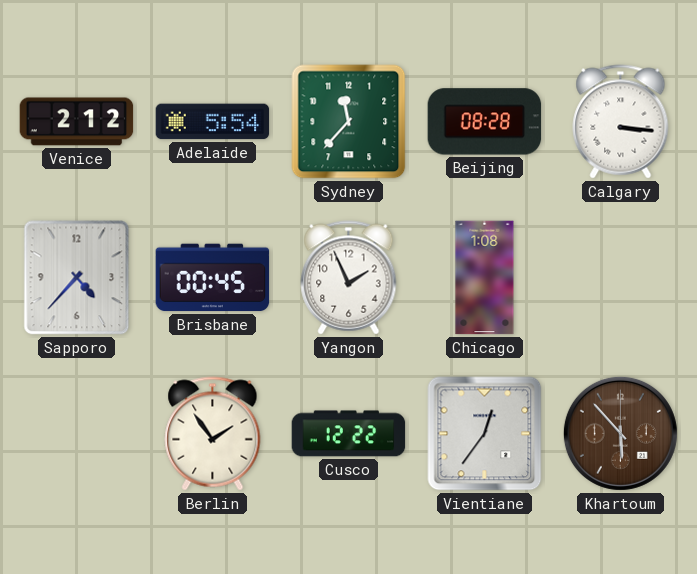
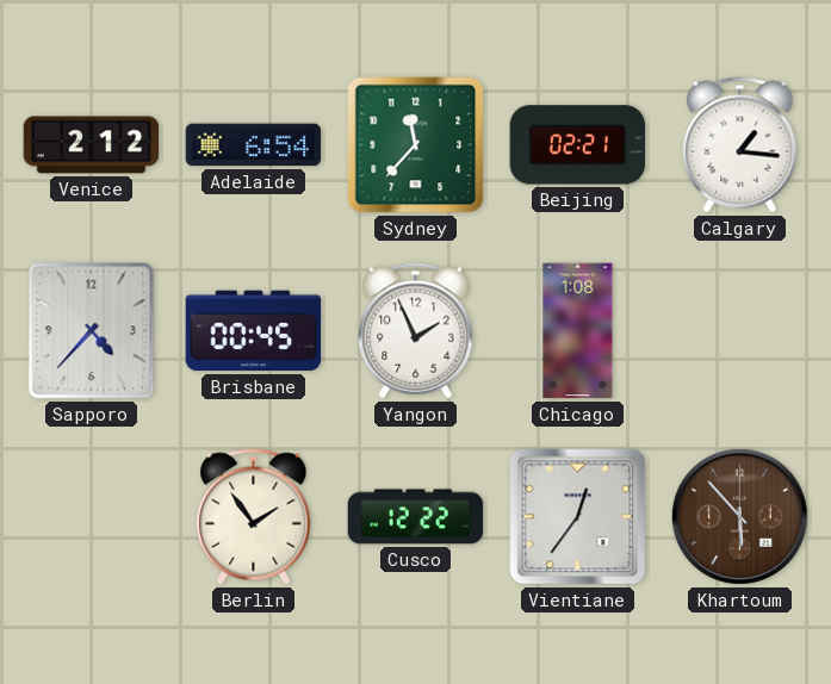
Adelaide: 5:54 -> 6:54
Beijing: 08:28 -> 02:21
Calgary: 3:16 -> 1:16
